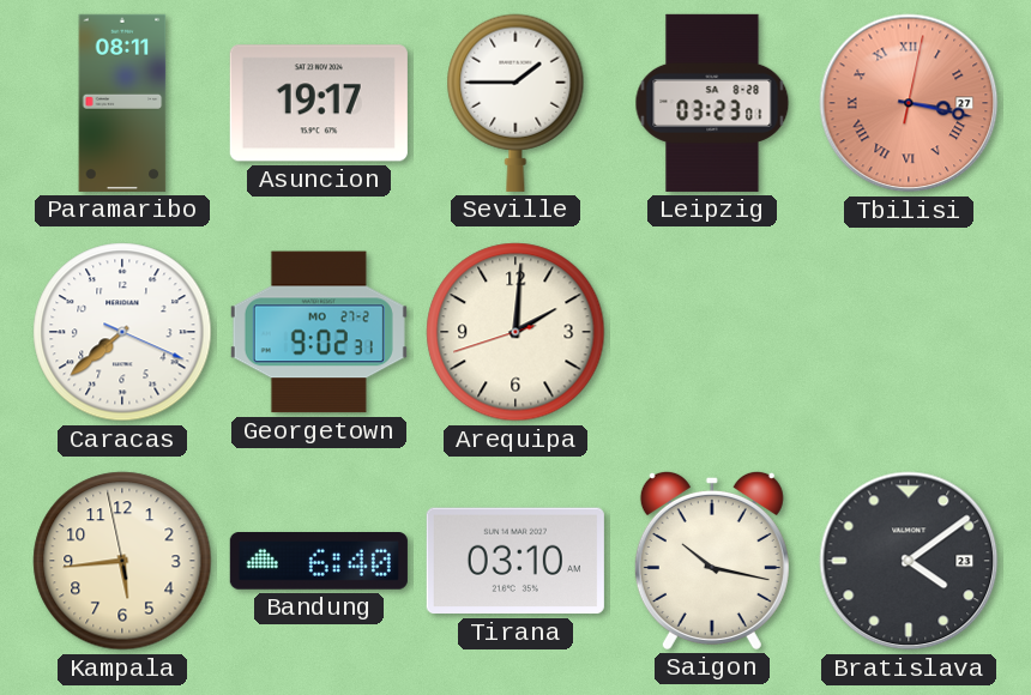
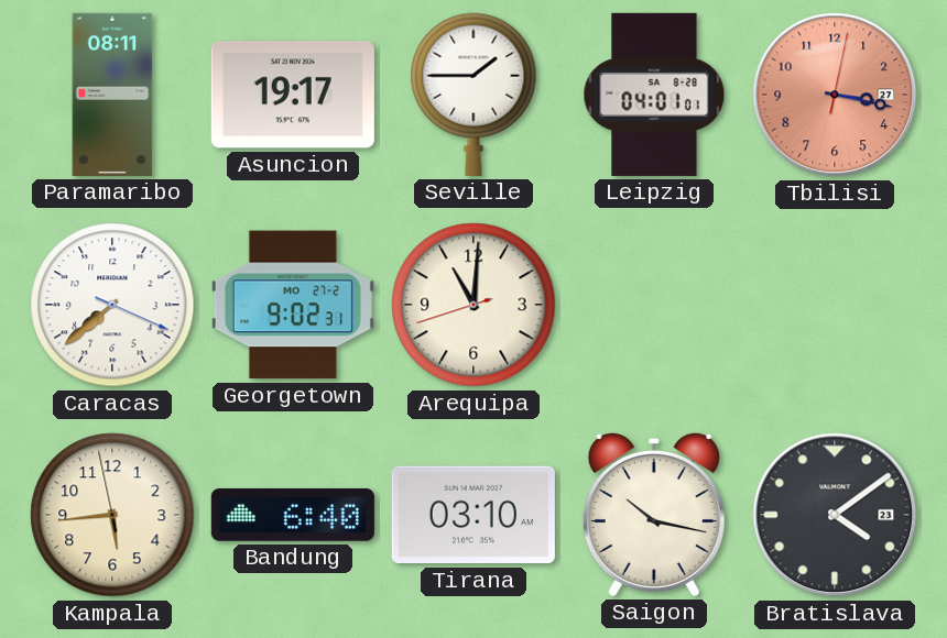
Leipzig: 03:23 -> 04:01
Tbilisi numerals: Roman -> Arabic
Arequipa: 2:00 -> 11:00
